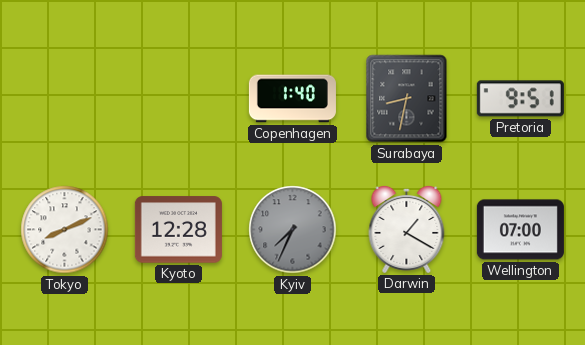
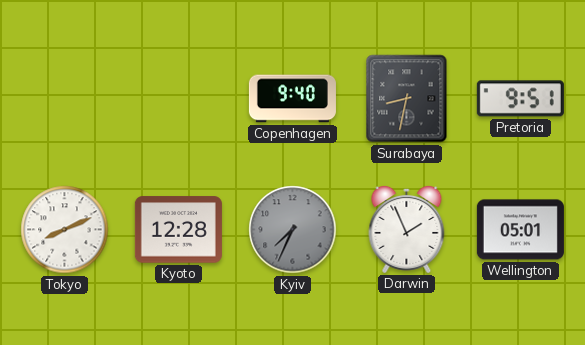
Copenhagen: 1:40 -> 9:40
Darwin: 1:20 -> 1:56
Wellington: 07:00 -> 05:01
